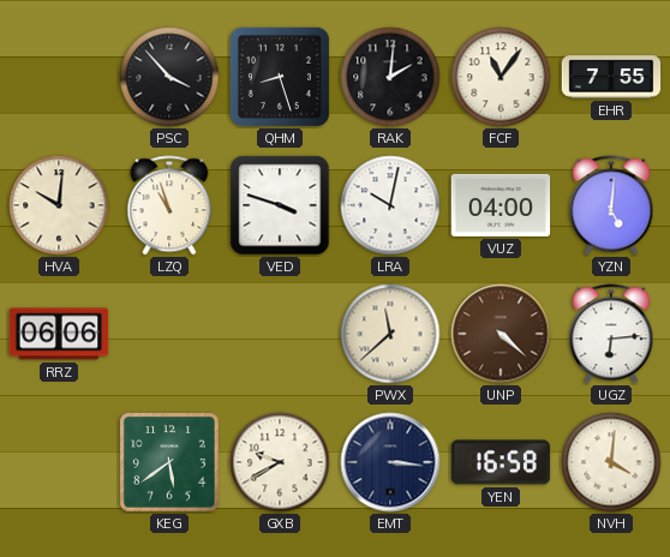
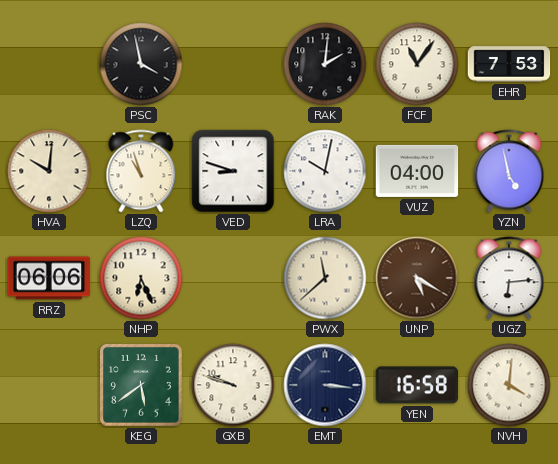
PSC: 3:53 -> 3:58
QHM: 8:27 -> none
EHR: 7:55 -> 7:53
VED: 3:48 -> 8:48
YZN: 5:01 -> 4:58
NHP: none -> 6:26
UNP: 4:22 -> 5:20
GXB: 9:40 -> 9:48
